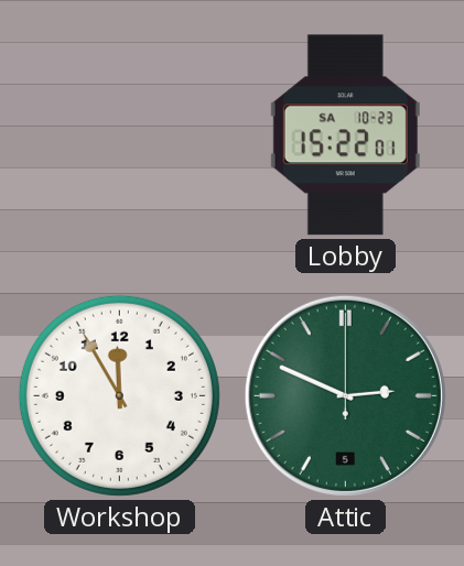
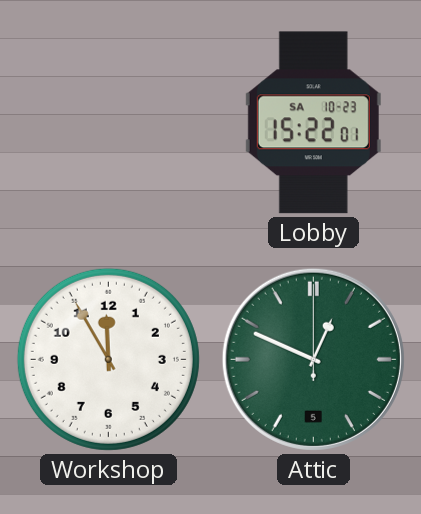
Attic: 2:49 -> 12:49
